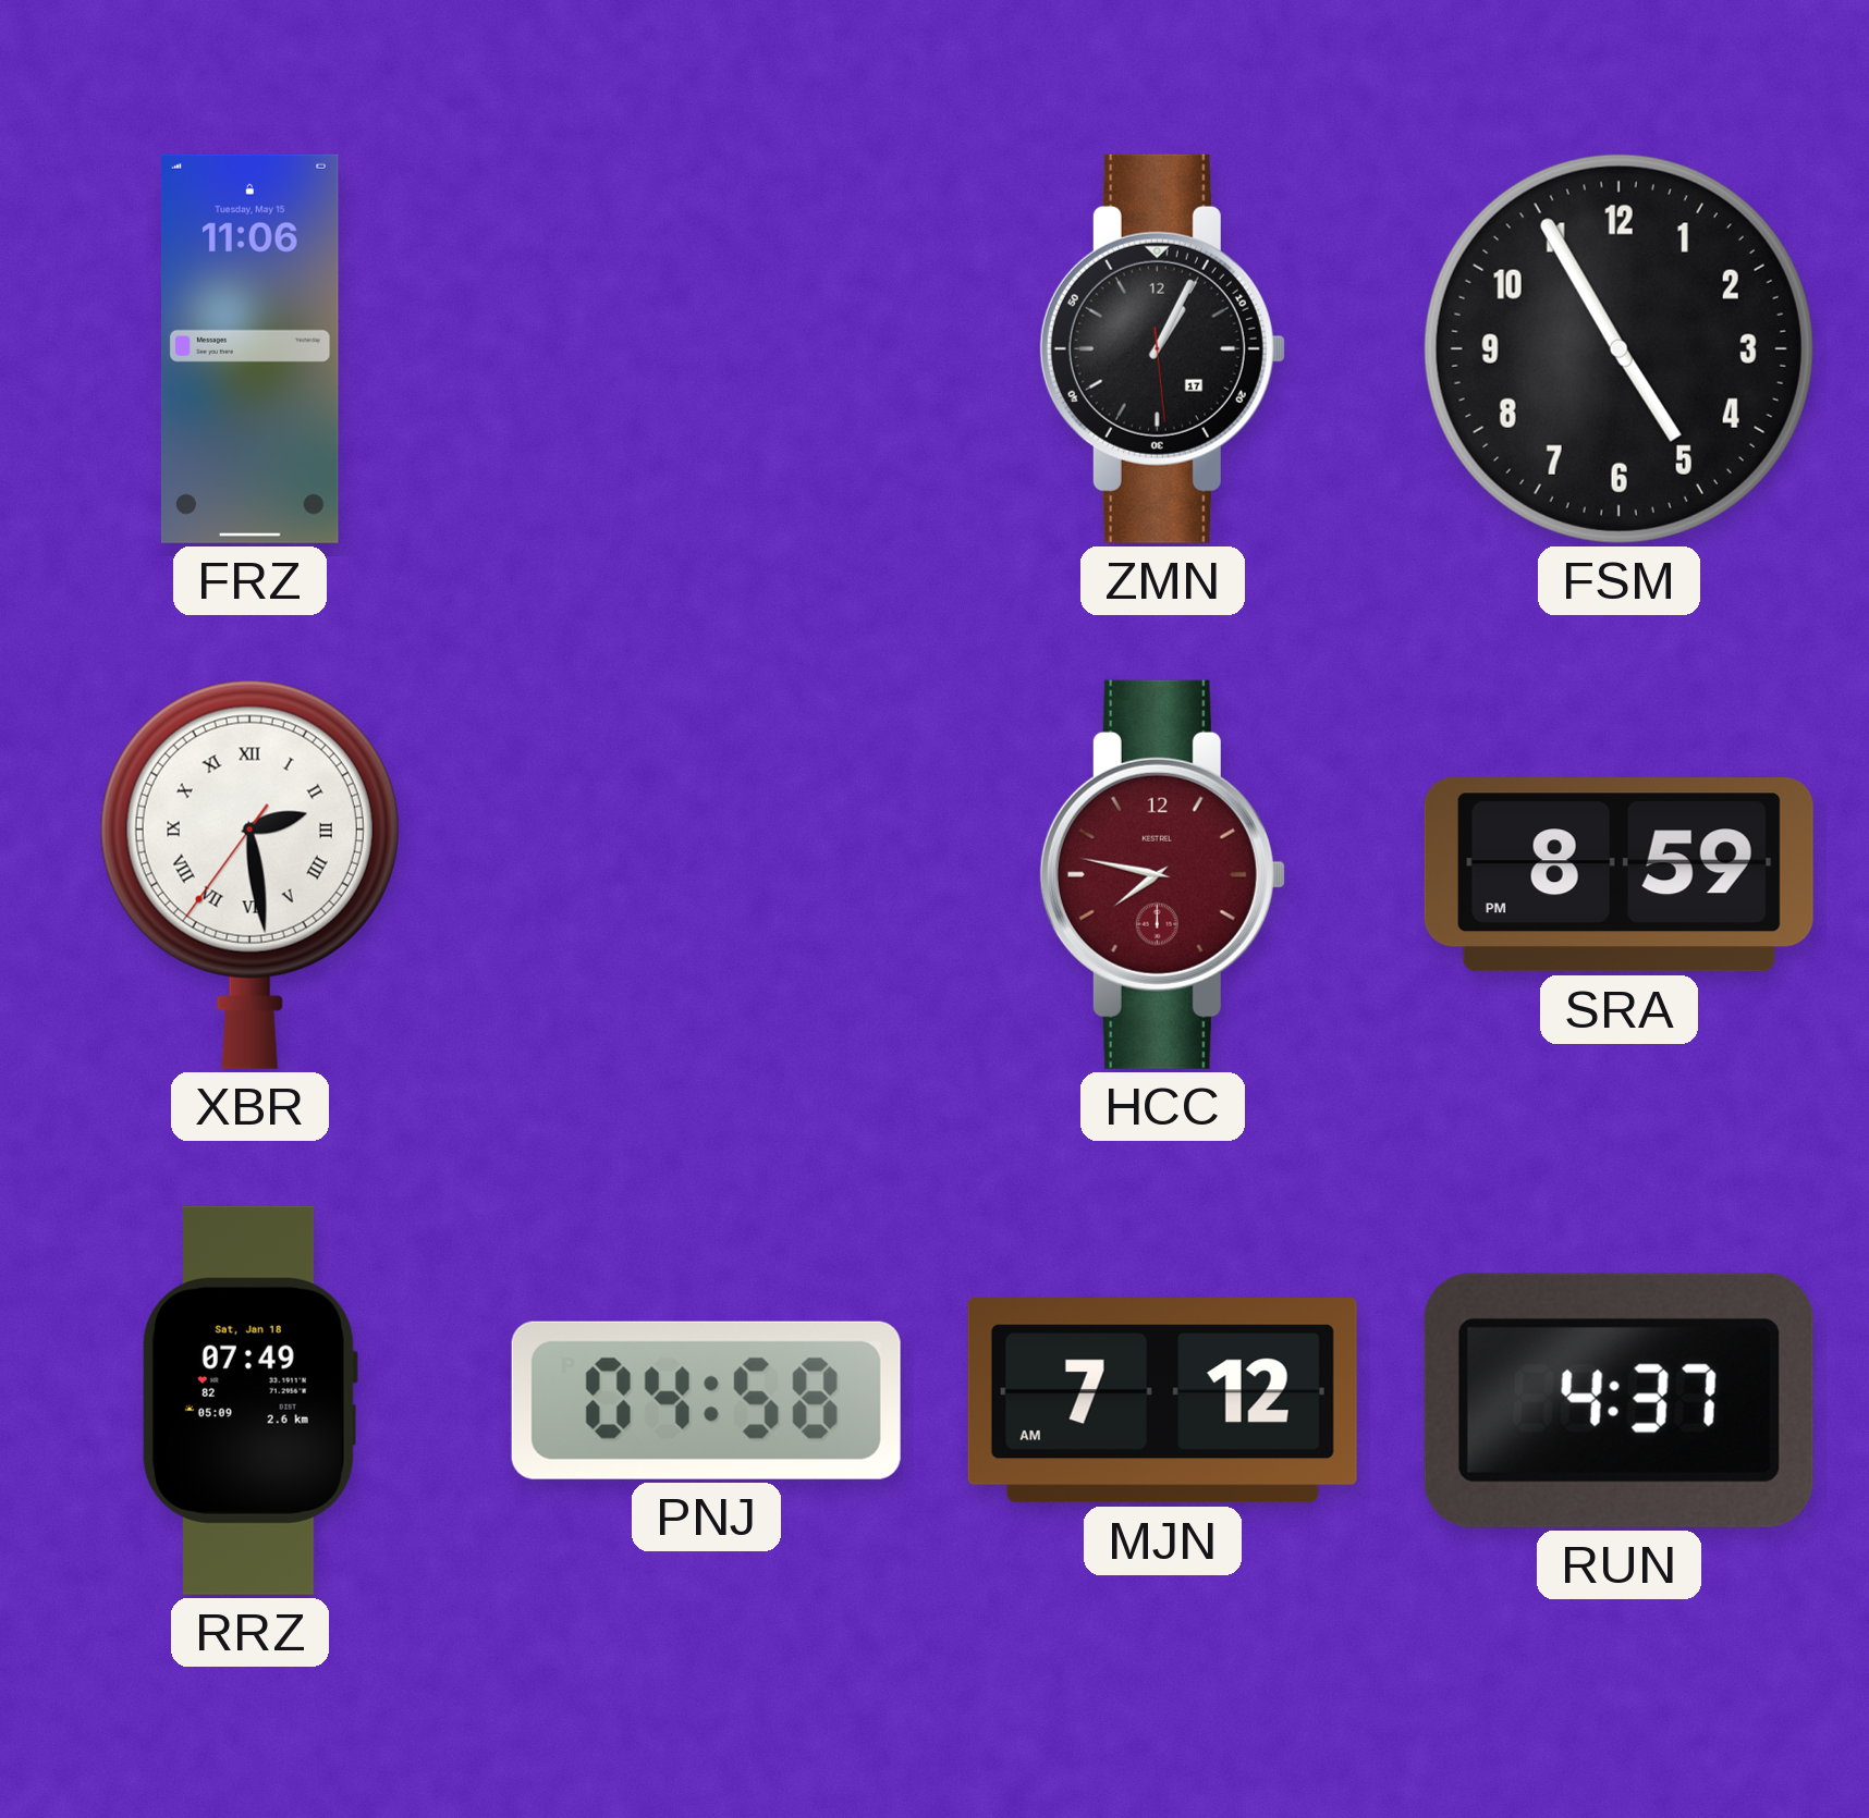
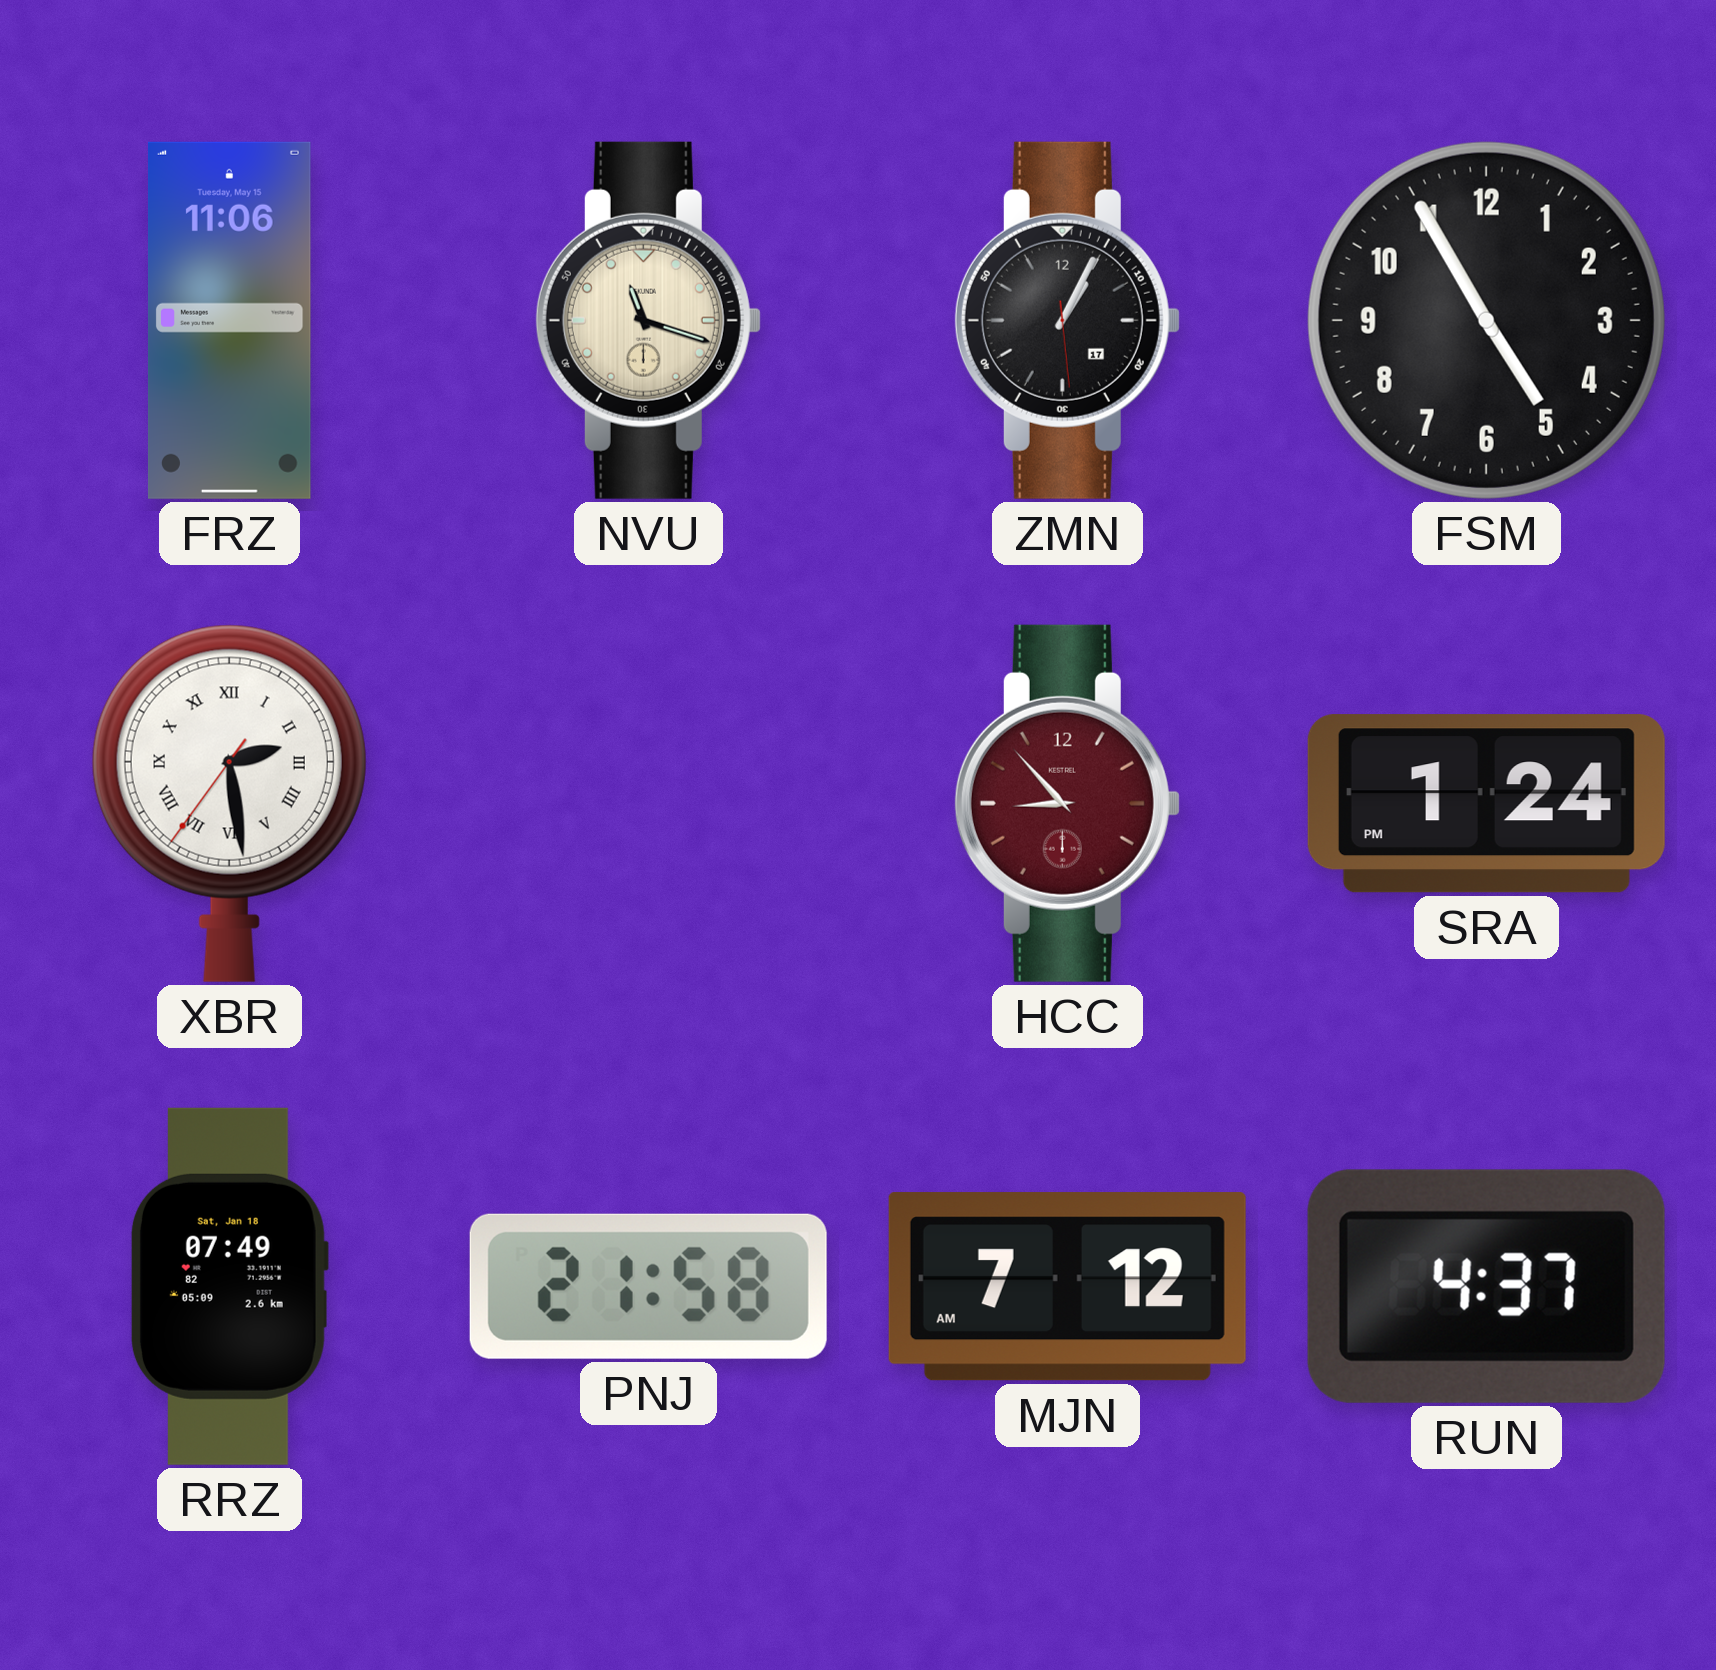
NVU: none -> 11:18
HCC: 7:47 -> 8:53
SRA: 8:59 -> 1:24
PNJ: 04:58 -> 21:58
